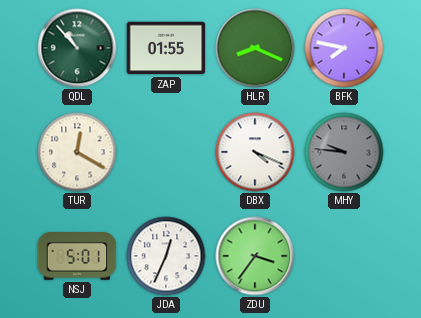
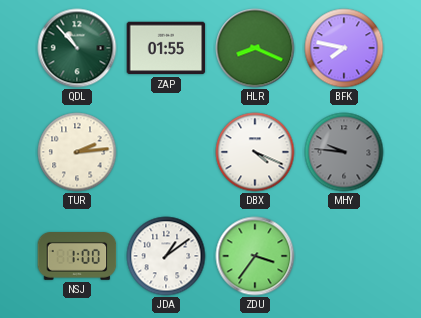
TUR: 12:20 -> 2:14
NSJ: 5:01 -> 1:00
JDA: 12:34 -> 1:09
